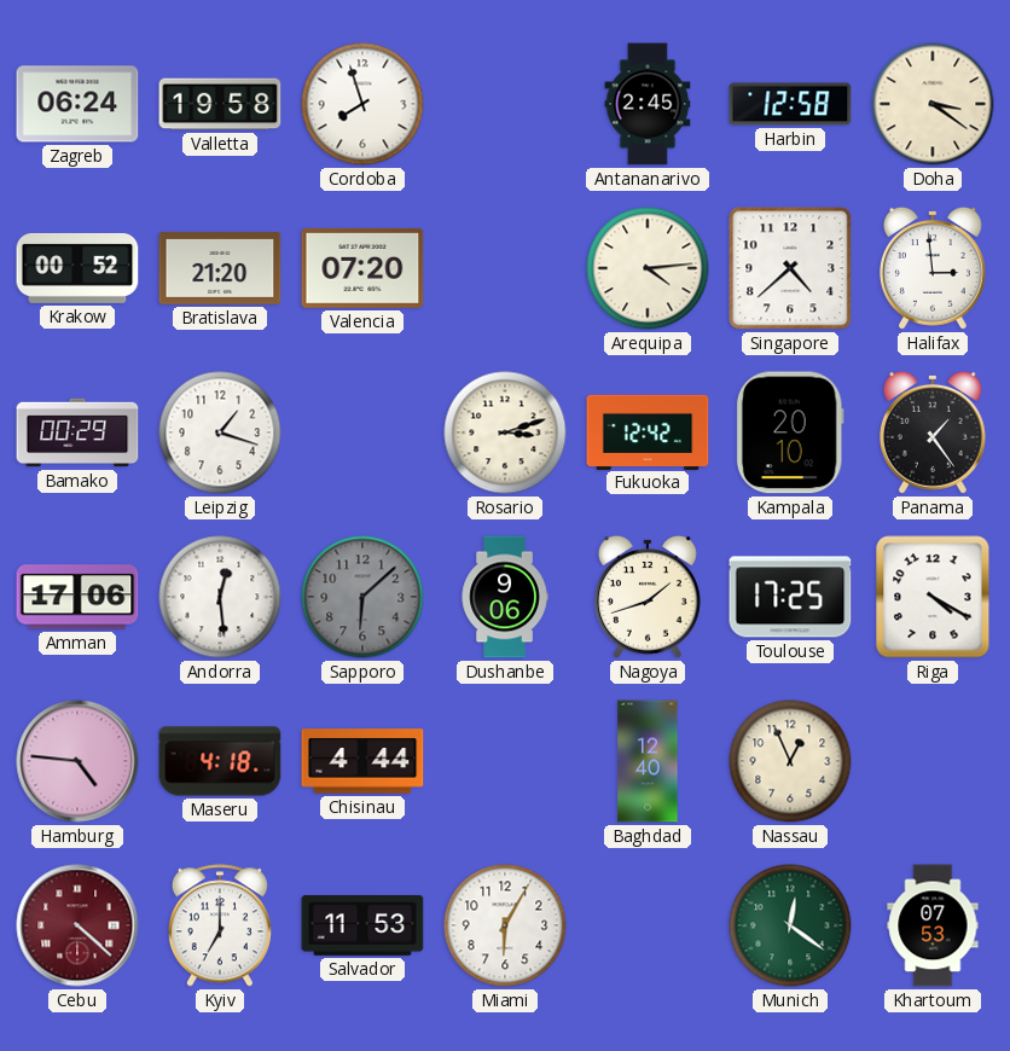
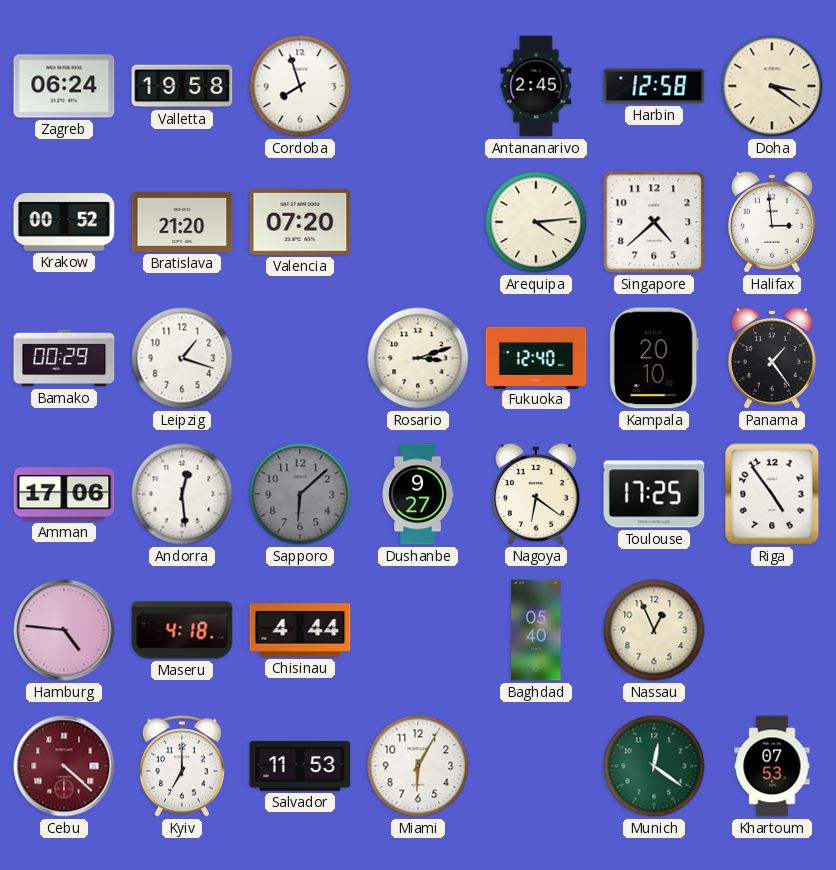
Fukuoka: 12:42 -> 12:40
Dushanbe: 9:06 -> 9:27
Nagoya: 1:42 -> 6:21
Riga: 4:20 -> 4:54
Baghdad: 12:40 -> 05:40
